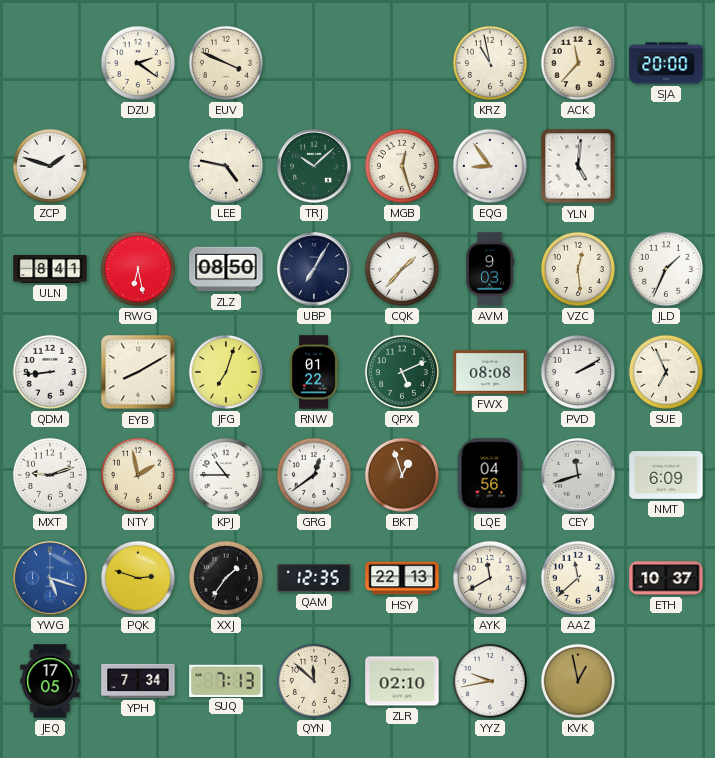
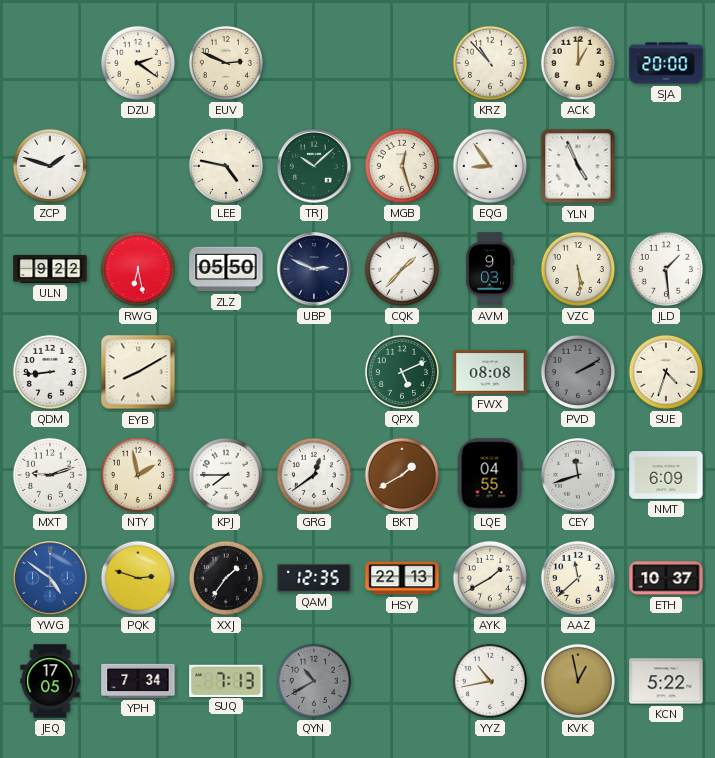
EUV: 3:49 -> 2:49
KRZ: 10:58 -> 10:53
ACK: 11:37 -> 1:00
YLN: 5:01 -> 4:56
ULN: 8:41 -> 9:22
ZLZ: 08:50 -> 05:50
UBP: 7:05 -> 2:49
VZC: 12:29 -> 5:29
JLD: 1:34 -> 1:29
JFG: 7:03 -> none
RNW: 01:22 -> none
PVD dial: white -> grey
SUE: 6:56 -> 4:33
KPJ: 10:45 -> 7:45
BKT: 12:57 -> 1:40
LQE: 04:56 -> 04:55
YWG: 5:18 -> 4:51
AYK: 11:40 -> 1:40
QYN: 11:52 -> 10:40
QYN dial: cream -> grey
ZLR: 02:10 -> none
YYZ: 9:43 -> 10:43
KCN: none -> 5:22
